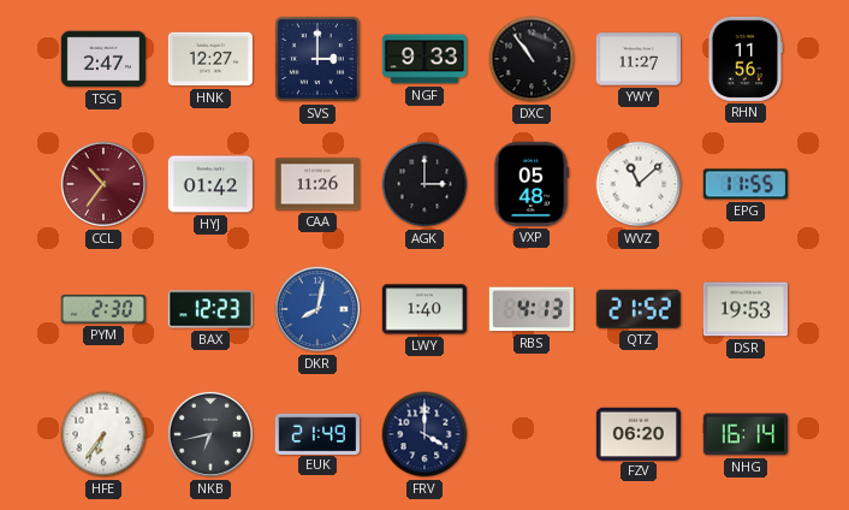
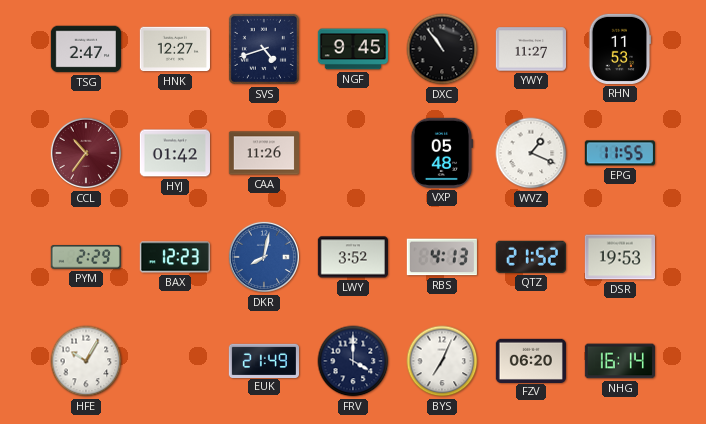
SVS: 3:00 -> 4:42
NGF: 9:33 -> 9:45
RHN: 11:56 -> 11:53
AGK: 3:00 -> none
WVZ: 11:08 -> 1:19
PYM: 2:30 -> 2:29
LWY: 1:40 -> 3:52
HFE: 6:36 -> 10:05
NKB: 6:43 -> none
BYS: none -> 7:04
